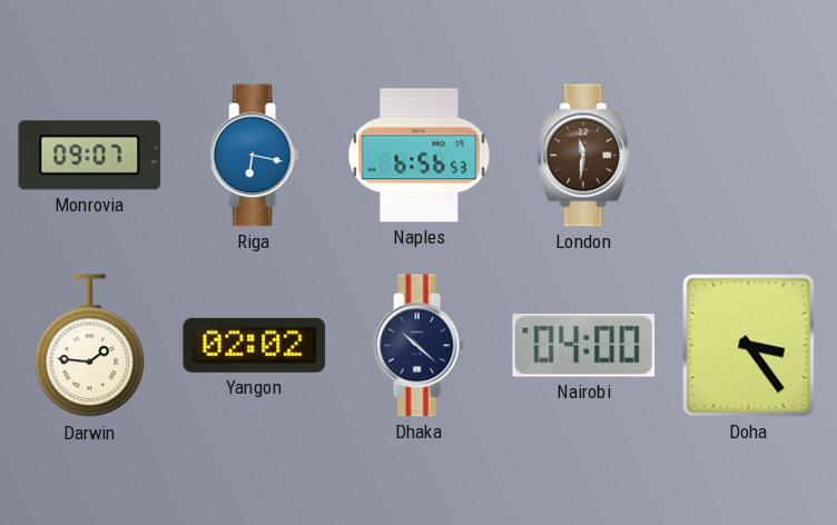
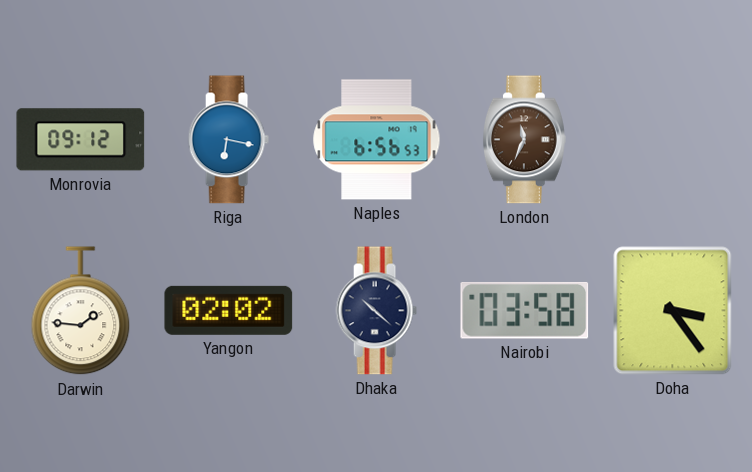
Monrovia: 09:07 -> 09:12
London: 11:31 -> 11:34
Nairobi: 04:00 -> 03:58
